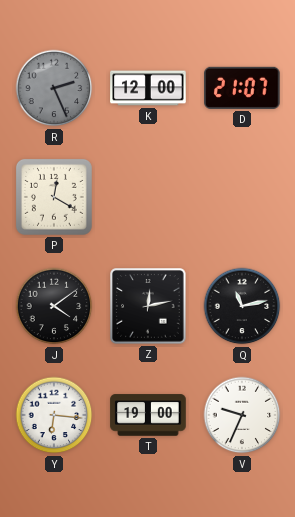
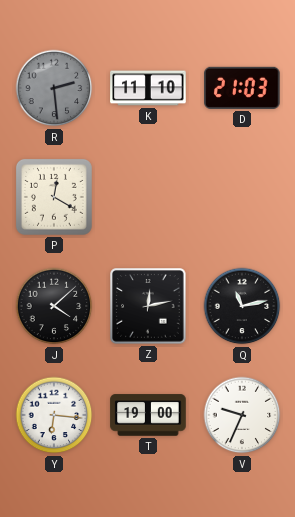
R: 2:26 -> 2:29
K: 12:00 -> 11:10
D: 21:07 -> 21:03
J: 4:09 -> 4:08
